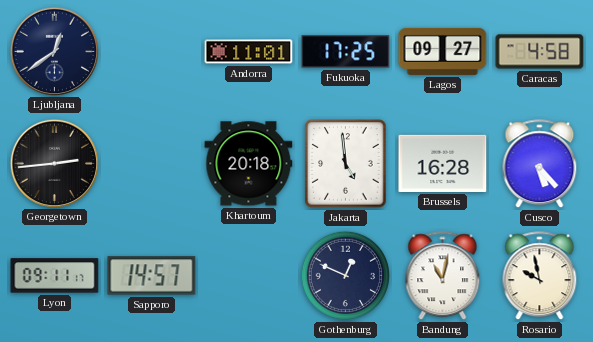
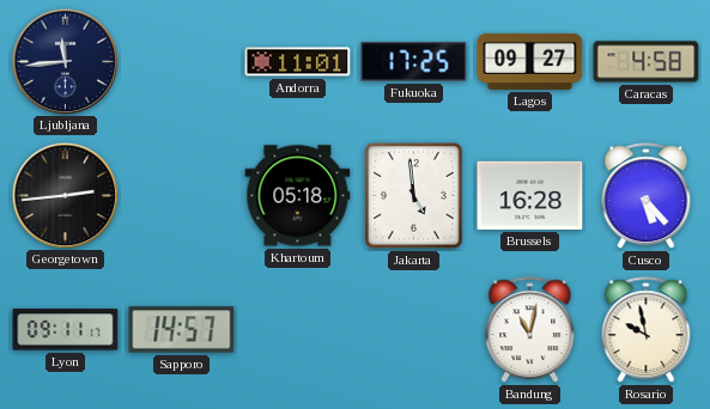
Ljubljana: 12:39 -> 11:44
Khartoum: 20:18 -> 05:18
Gothenburg: 12:49 -> none
